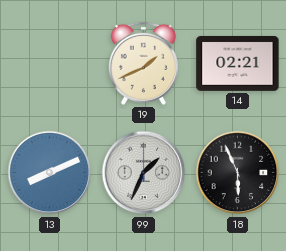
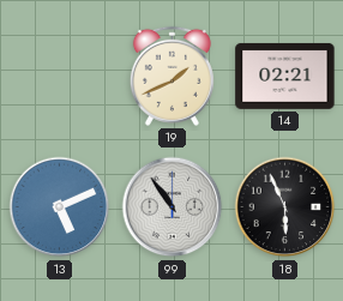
13: 8:11 -> 5:11
99: 1:34 -> 10:54
